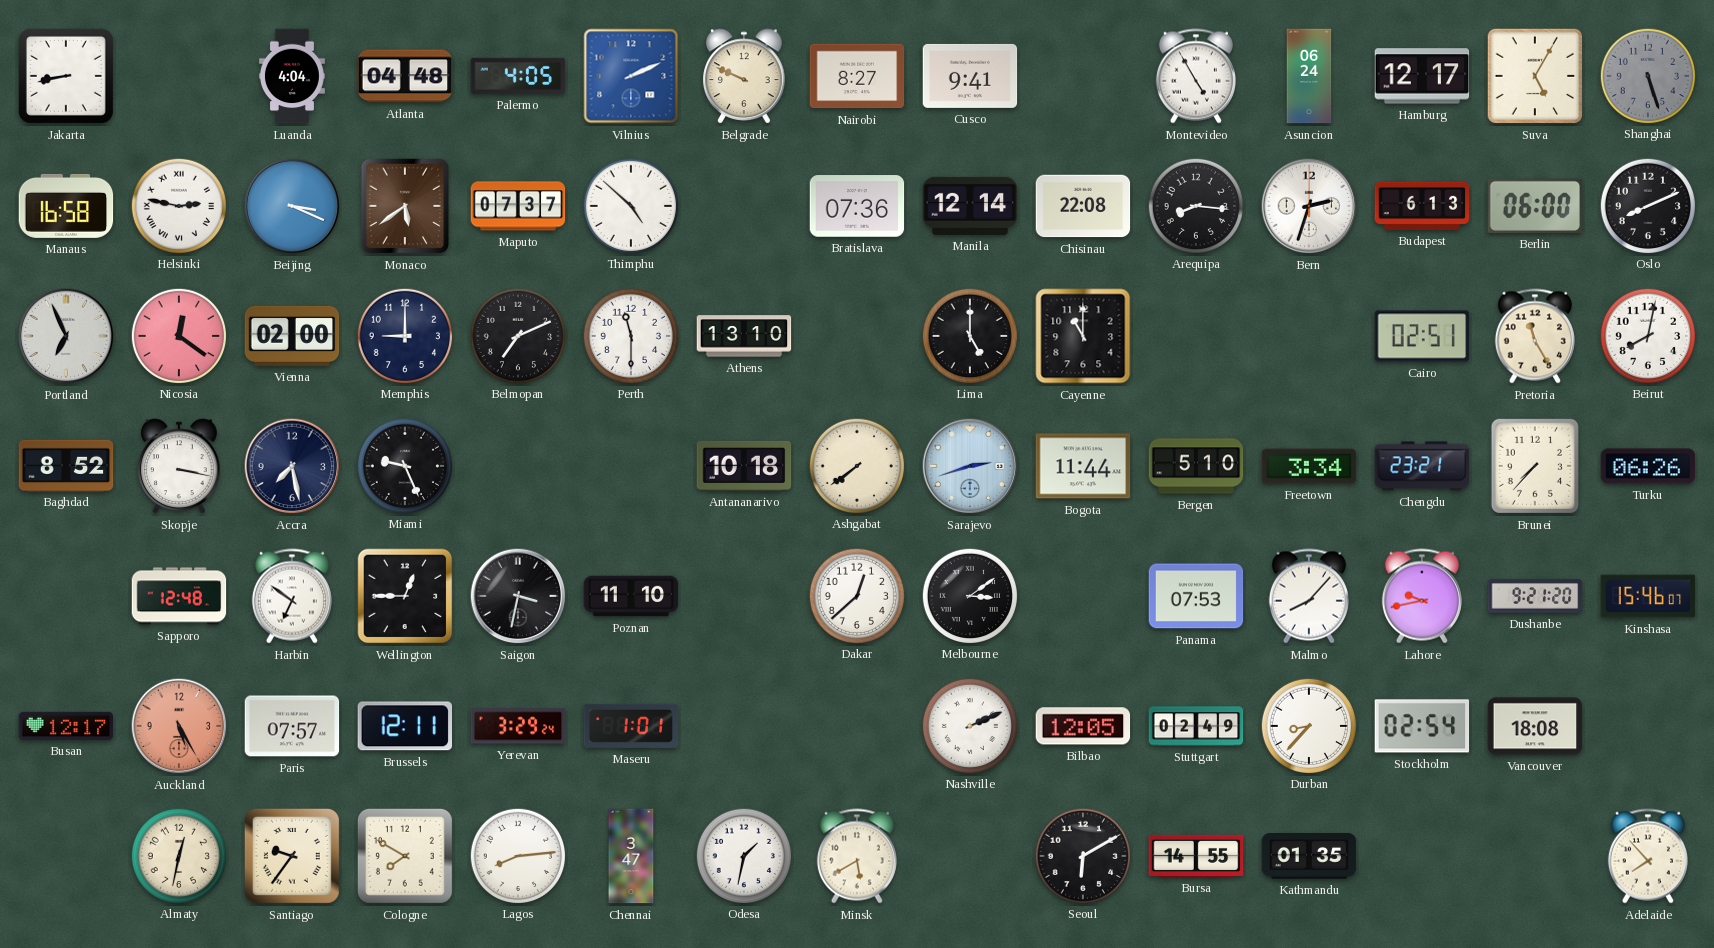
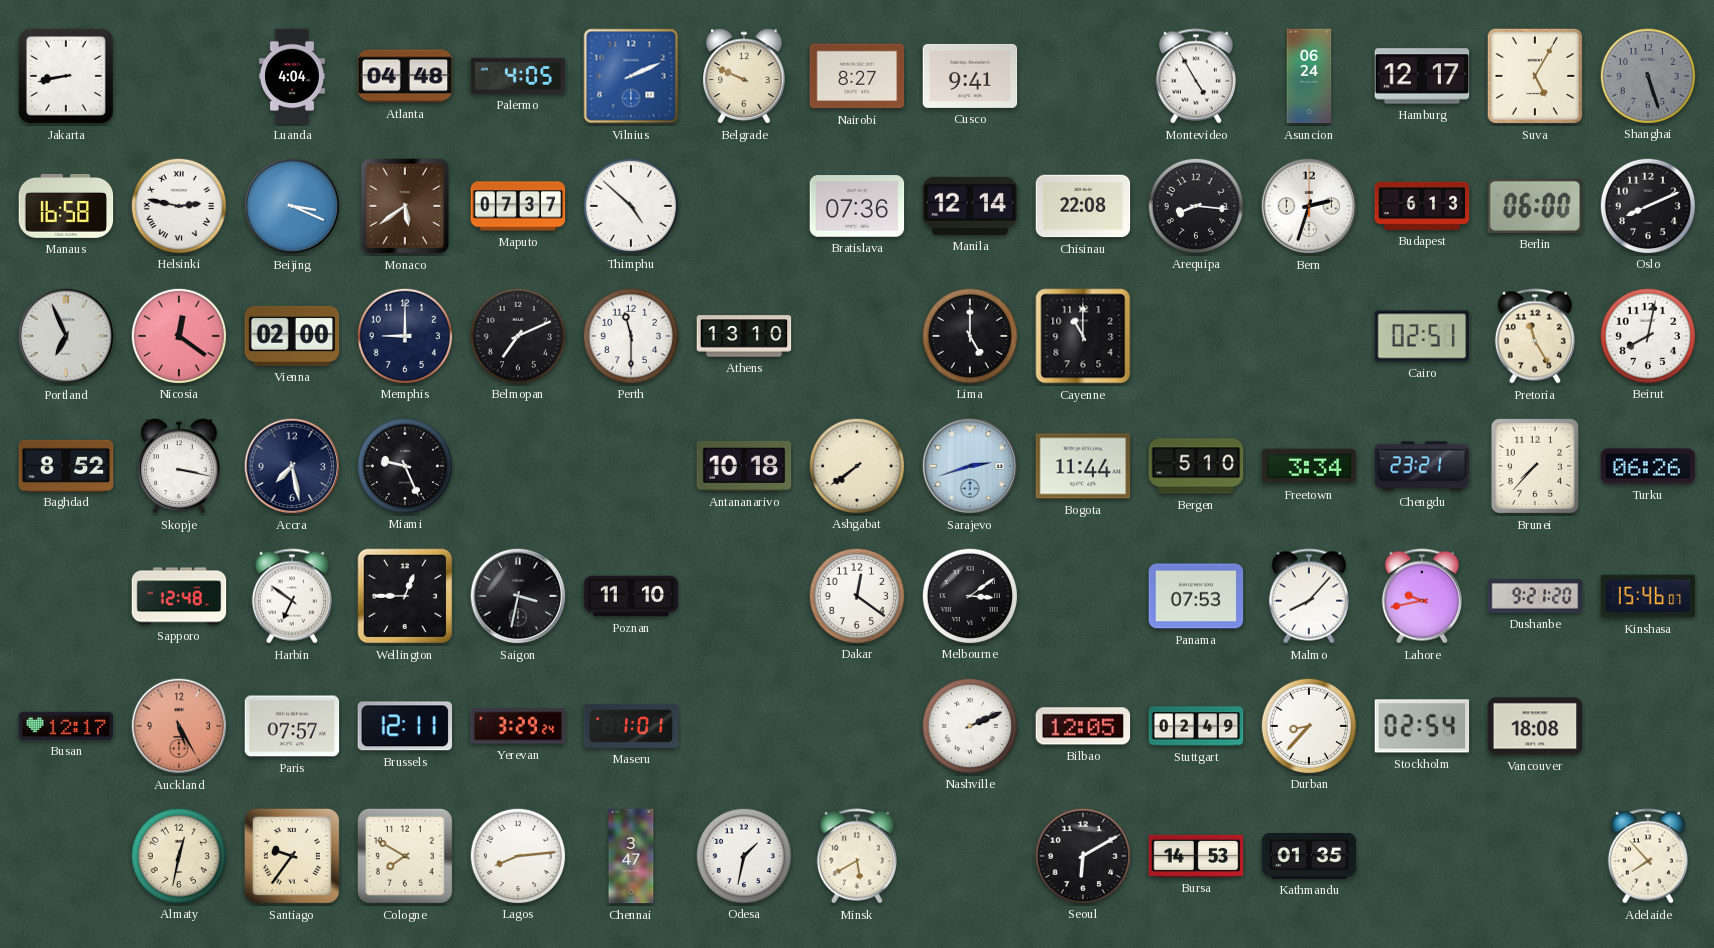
Dakar: 12:38 -> 12:21
Bursa: 14:55 -> 14:53
